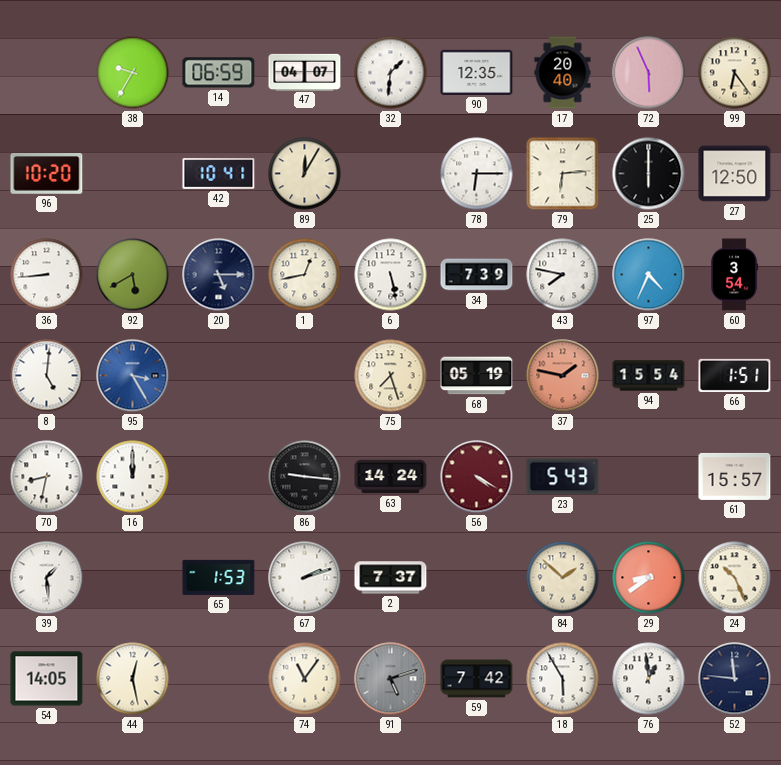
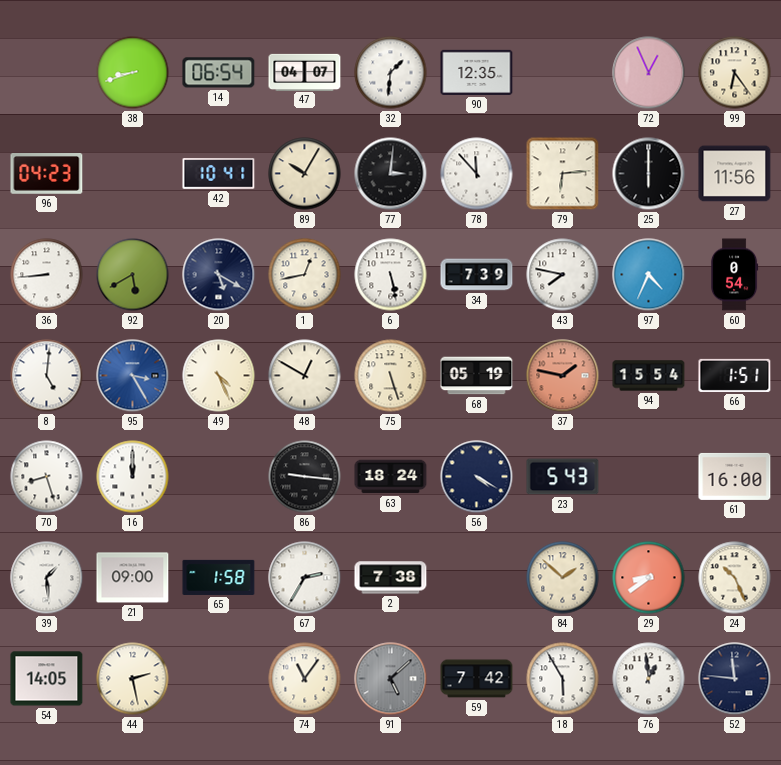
38: 9:35 -> 8:42
14: 06:59 -> 06:54
17: 20:40 -> none
72: 5:56 -> 12:56
96: 10:20 -> 04:23
89: 12:05 -> 10:05
77: none -> 3:01
78: 6:15 -> 11:53
27: 12:50 -> 11:56
20: 5:15 -> 5:20
60: 3:54 -> 0:54
49: none -> 4:26
48: none -> 12:50
75: 7:27 -> 5:27
70: 8:32 -> 8:27
63: 14:24 -> 18:24
56 dial: burgundy -> navy
61: 15:57 -> 16:00
21: none -> 09:00
65: 1:53 -> 1:58
67: 2:12 -> 2:35
2: 7:37 -> 7:38
44: 12:28 -> 2:28
91: 5:12 -> 5:08
